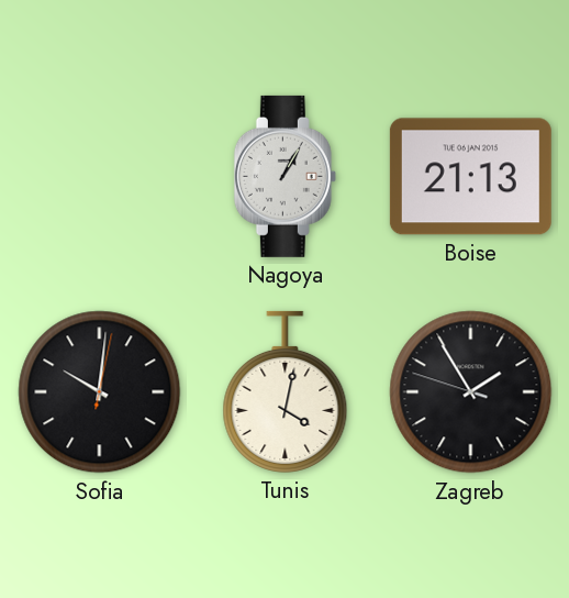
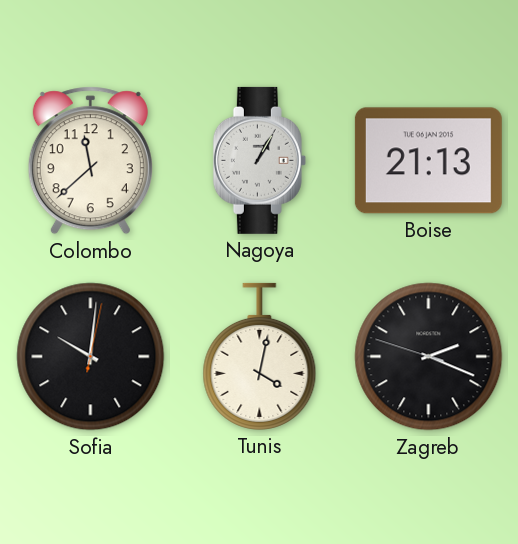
Colombo: none -> 11:38
Zagreb: 1:54 -> 2:18
